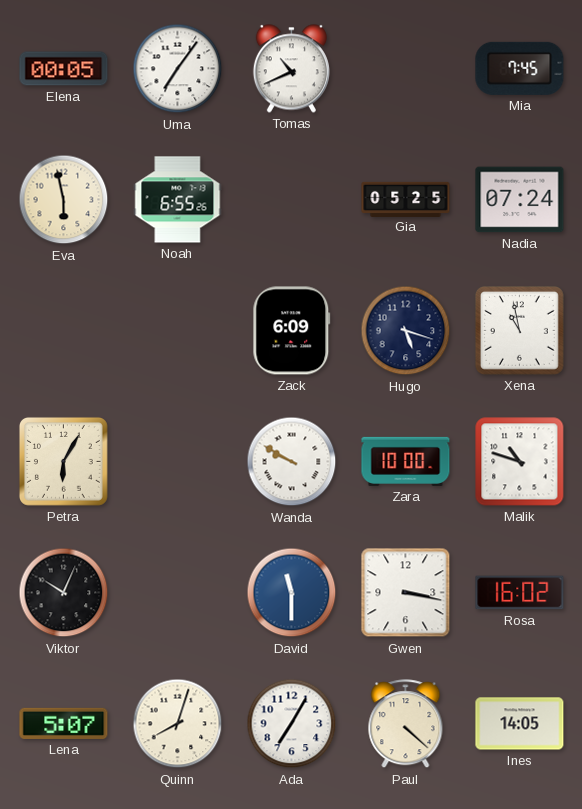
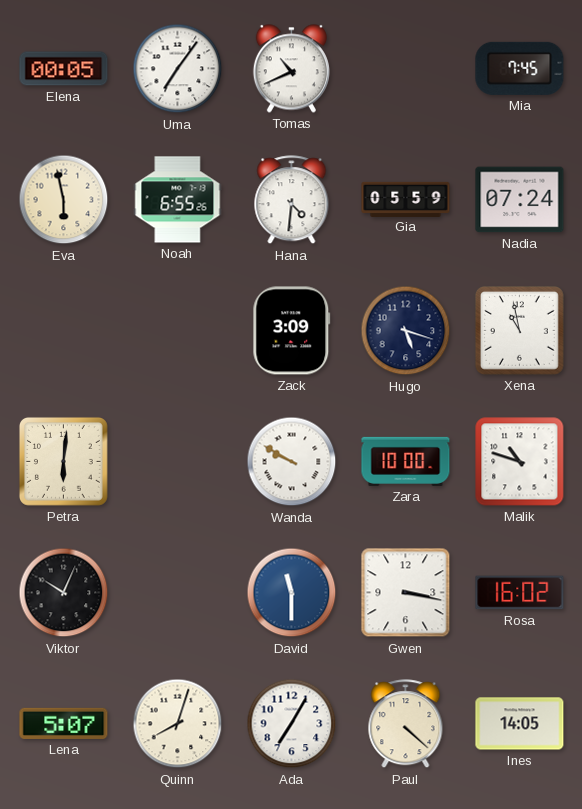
Hana: none -> 4:31
Gia: 05:25 -> 05:59
Zack: 6:09 -> 3:09
Petra: 6:05 -> 6:01
